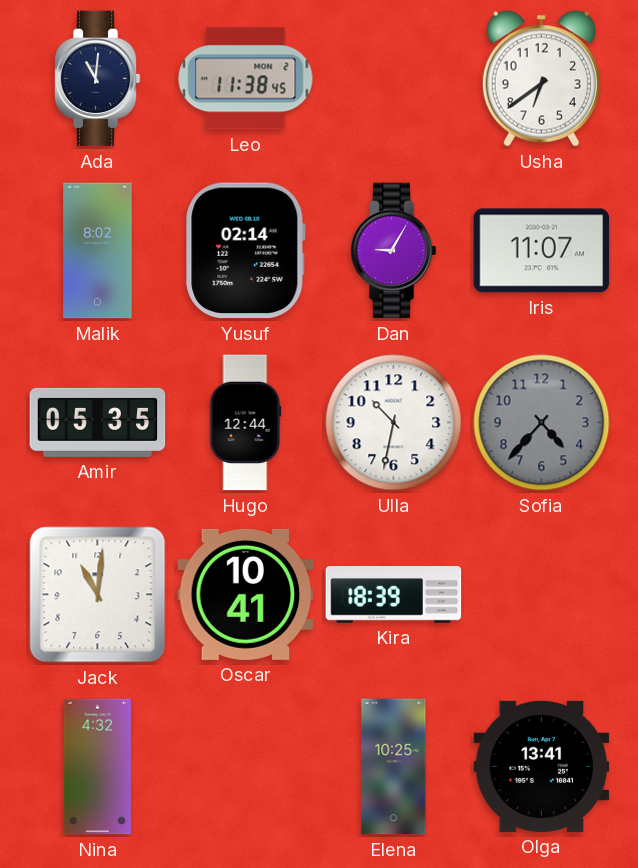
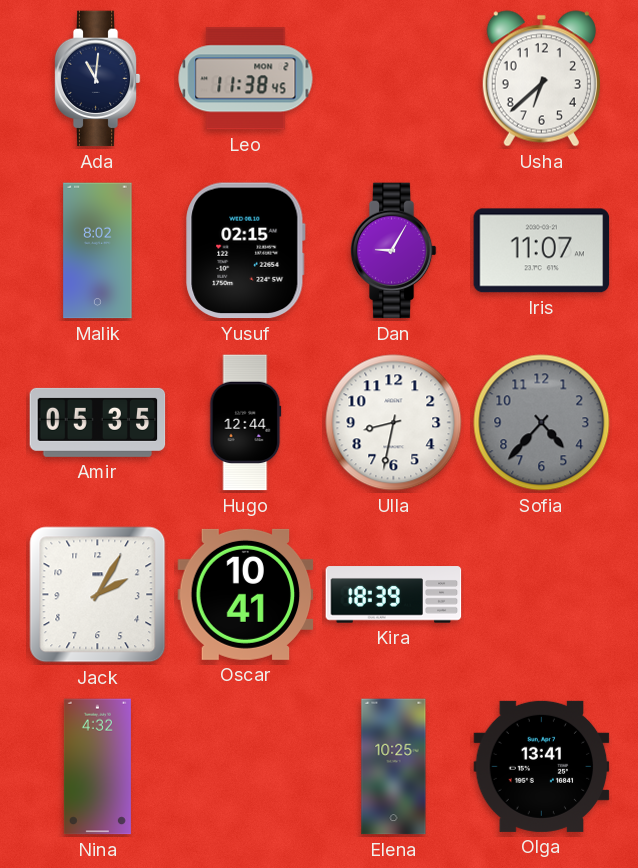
Usha: 6:39 -> 6:38
Yusuf: 02:14 -> 02:15
Ulla: 10:32 -> 8:32
Jack: 11:01 -> 2:05
